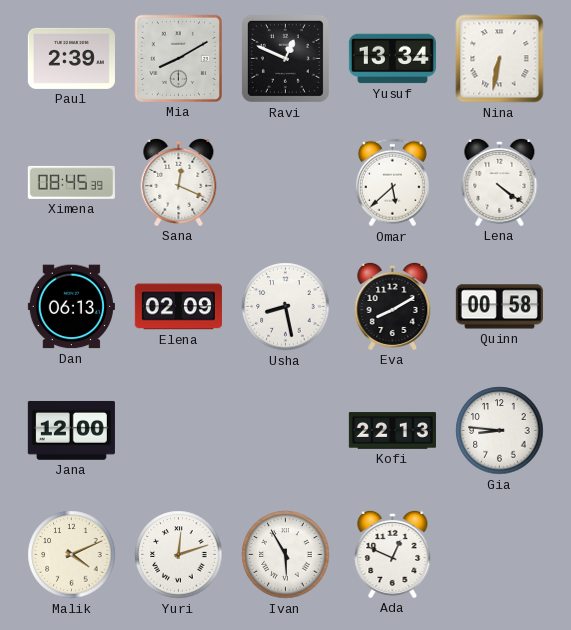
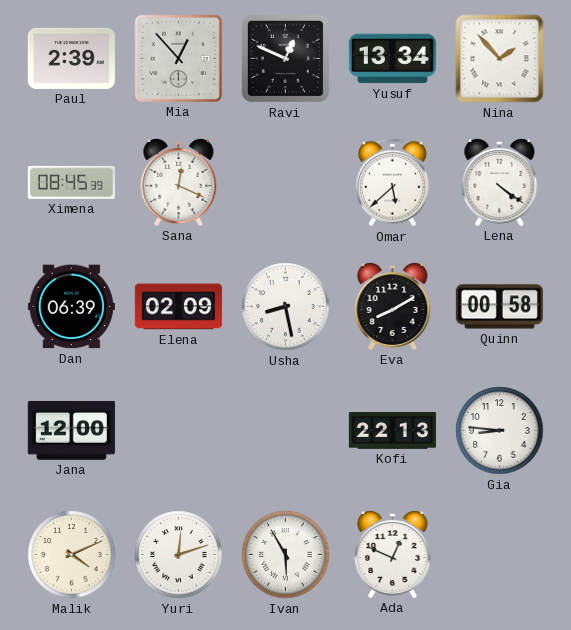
Mia: 8:10 -> 12:53
Nina: 6:32 -> 1:53
Dan: 06:13 -> 06:39
